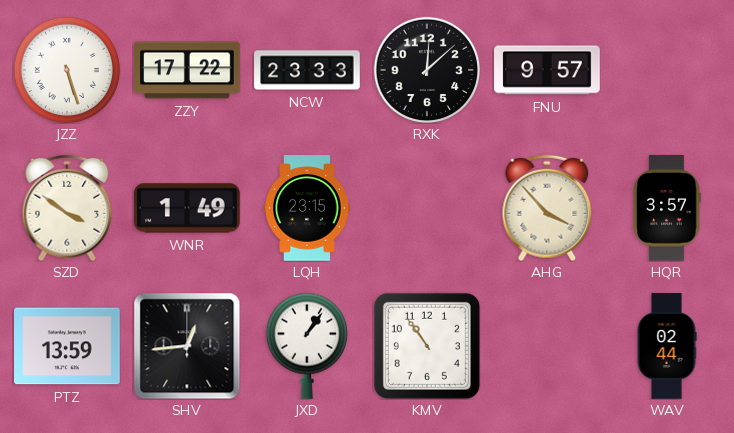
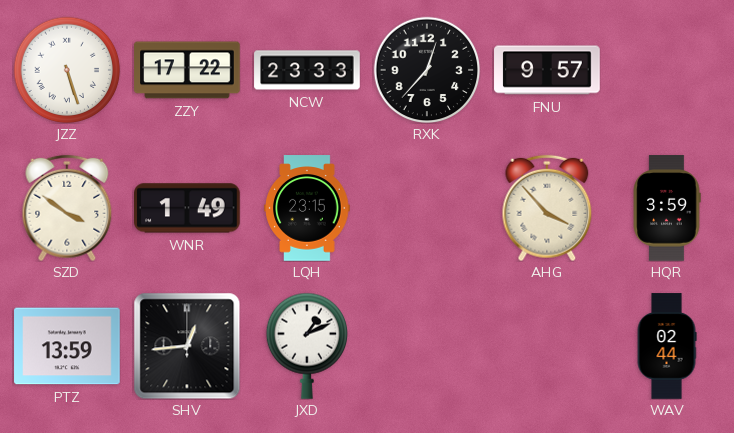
RXK: 12:08 -> 12:37
HQR: 3:57 -> 3:59
JXD: 1:06 -> 1:11
KMV: 10:54 -> none
